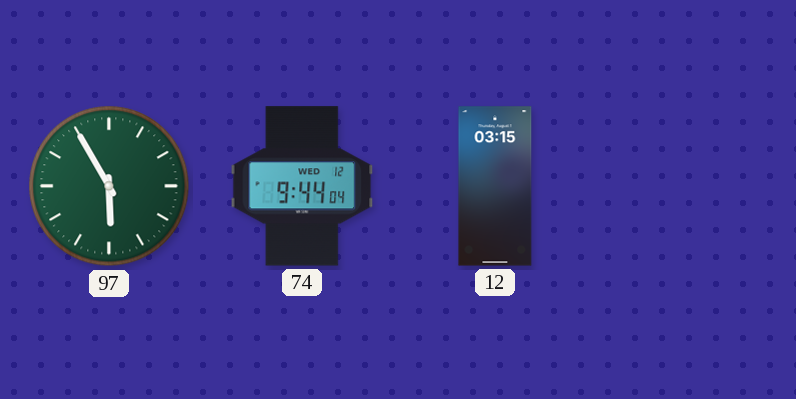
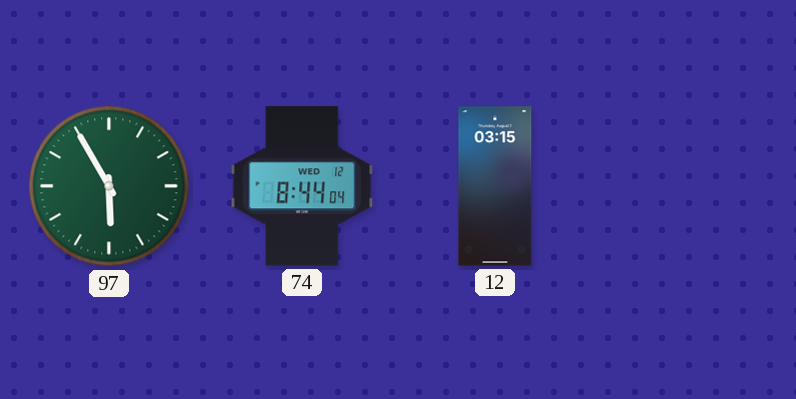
74: 9:44 -> 8:44
